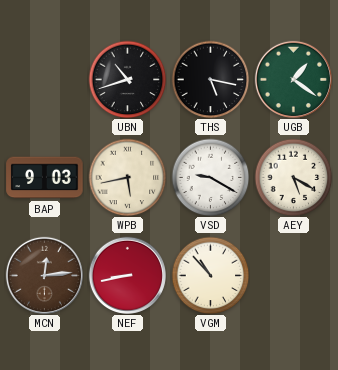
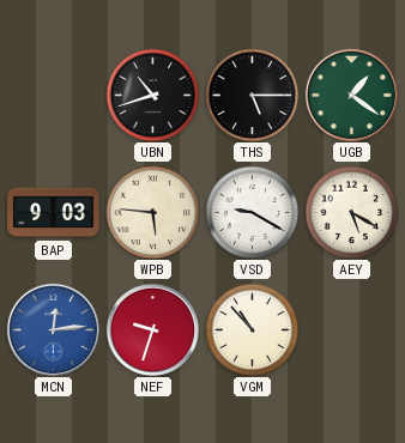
THS: 5:17 -> 5:15
WPB: 5:43 -> 5:46
MCN dial: brown -> blue
NEF: 8:43 -> 9:33
